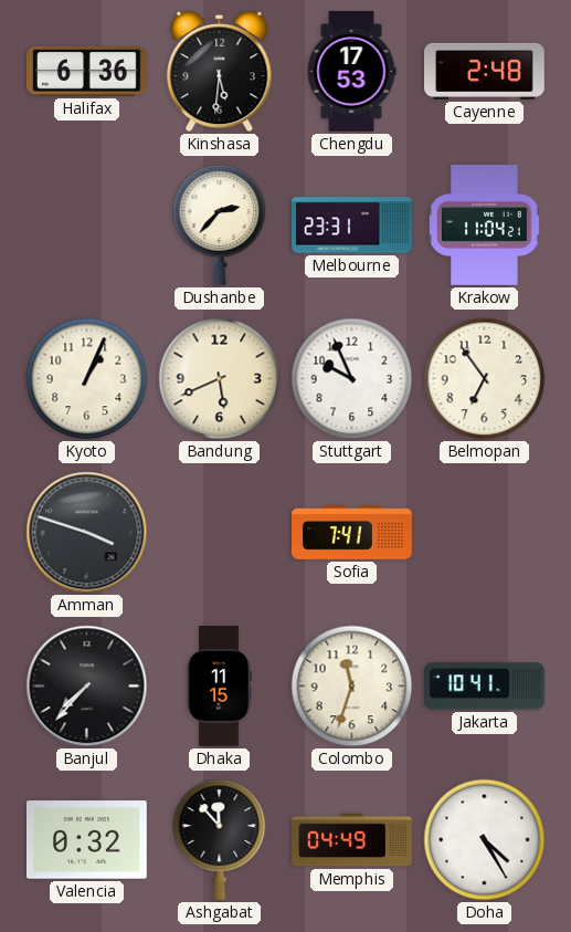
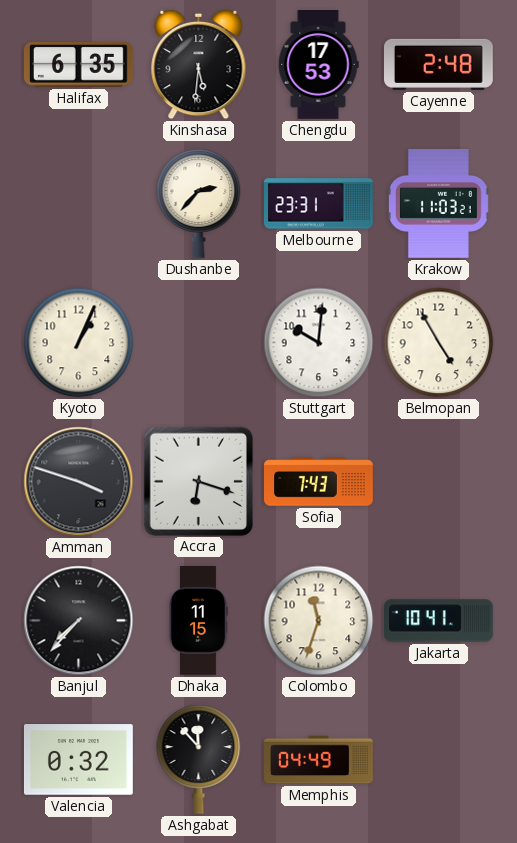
Halifax: 6:36 -> 6:35
Krakow: 11:04 -> 11:03
Bandung: 5:41 -> none
Stuttgart: 9:56 -> 10:01
Belmopan: 6:54 -> 4:55
Accra: none -> 6:18
Sofia: 7:41 -> 7:43
Doha: 4:25 -> none
